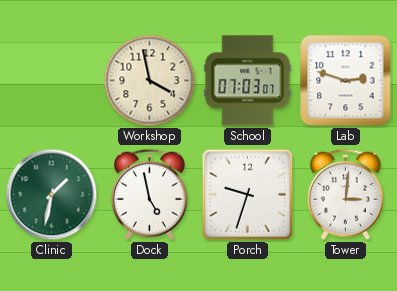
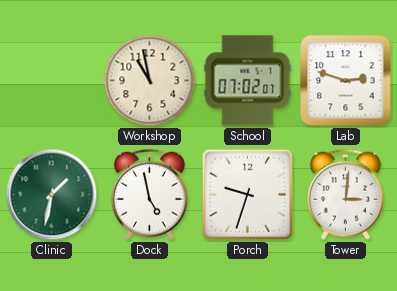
Workshop: 3:58 -> 10:58
School: 07:03 -> 07:02
